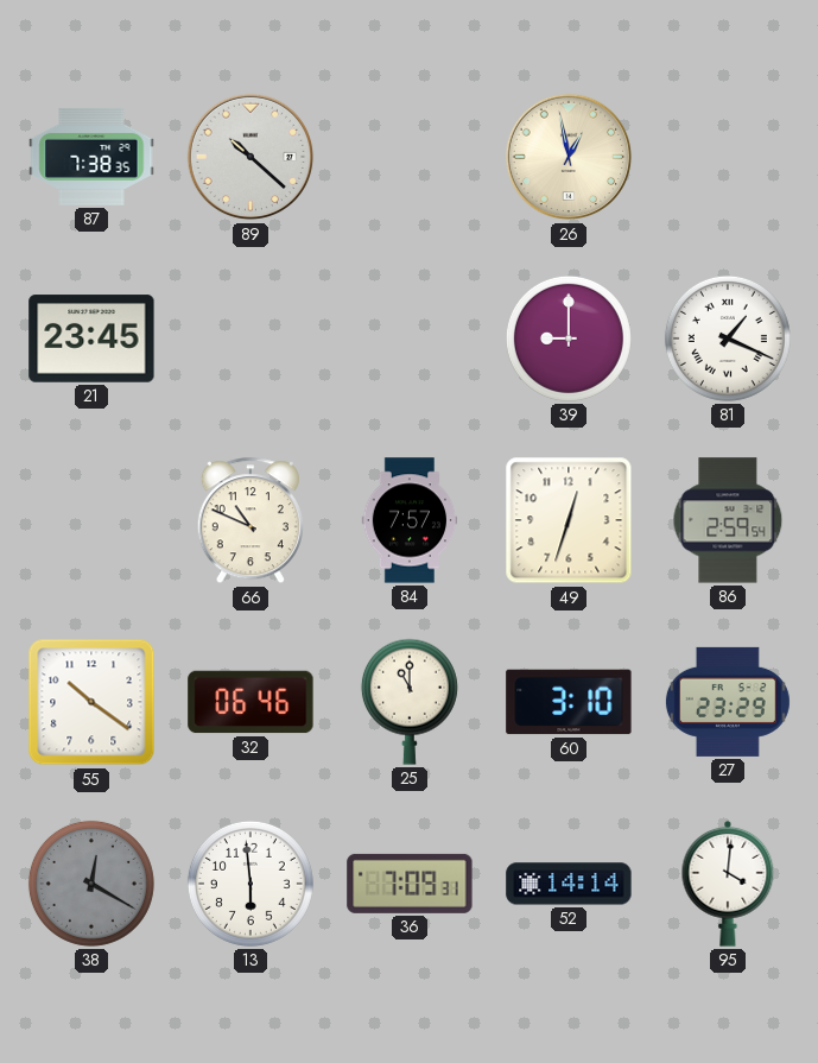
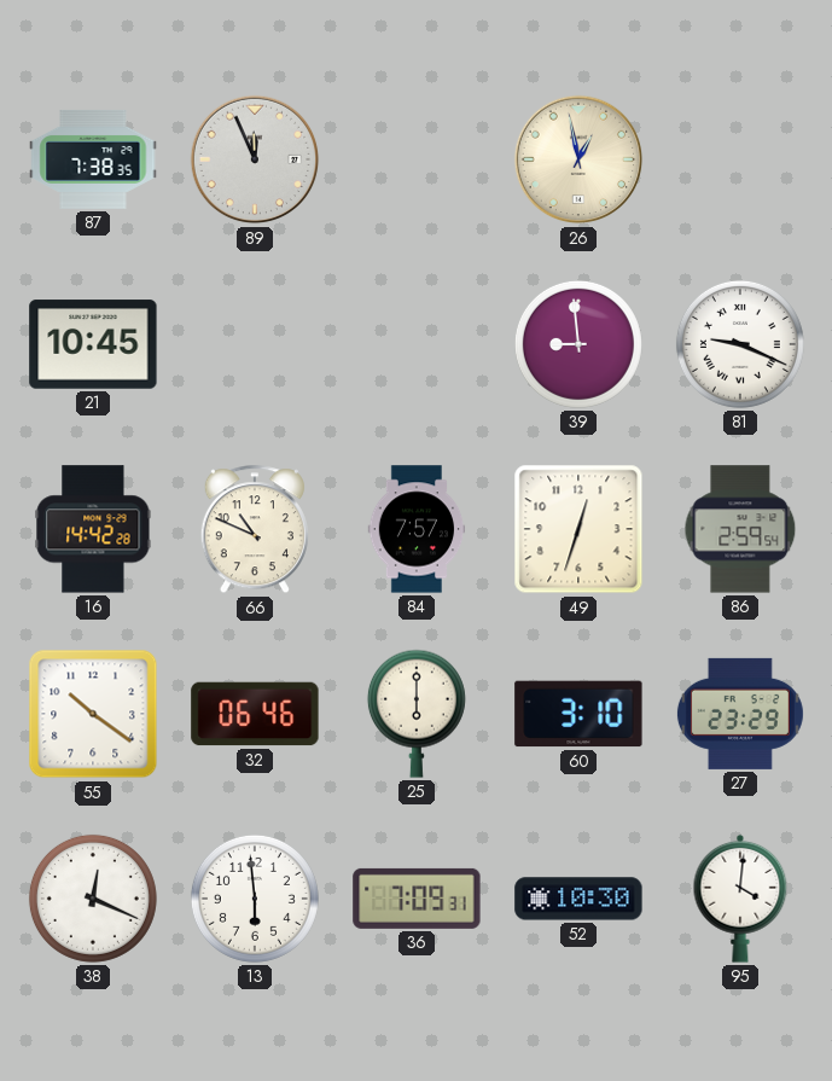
89: 10:22 -> 11:56
21: 23:45 -> 10:45
39: 9:00 -> 8:59
81: 1:19 -> 9:19
16: none -> 14:42
25: 11:00 -> 6:00
38: 12:20 -> 12:19
38 dial: grey -> white
52: 14:14 -> 10:30
